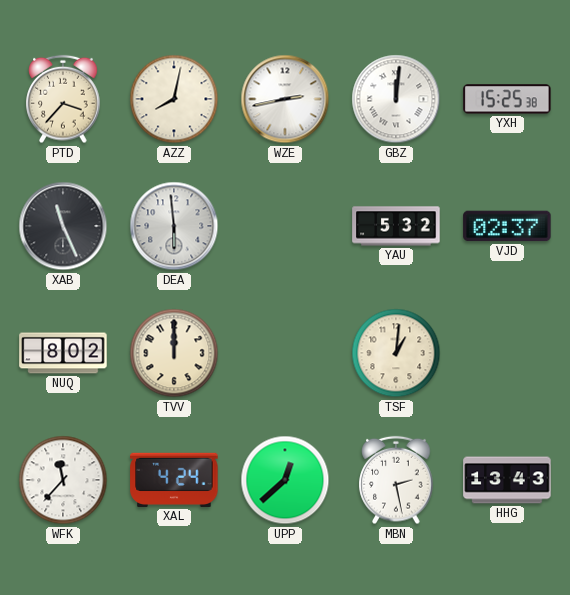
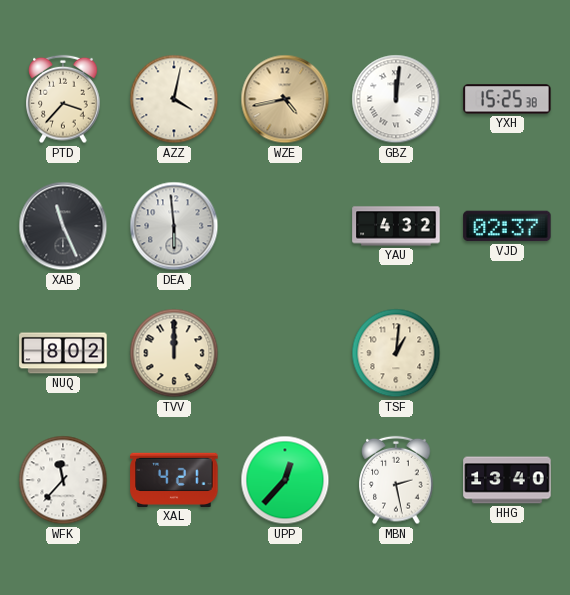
AZZ: 8:02 -> 4:02
WZE: 2:43 -> 4:43
WZE dial: white -> champagne
YAU: 5:32 -> 4:32
XAL: 4:24 -> 4:21
UPP: 12:38 -> 12:37
HHG: 13:43 -> 13:40
